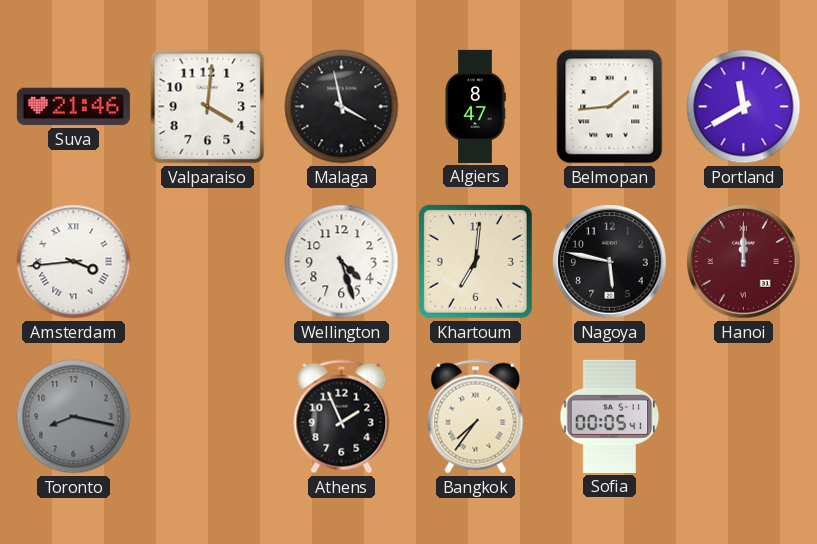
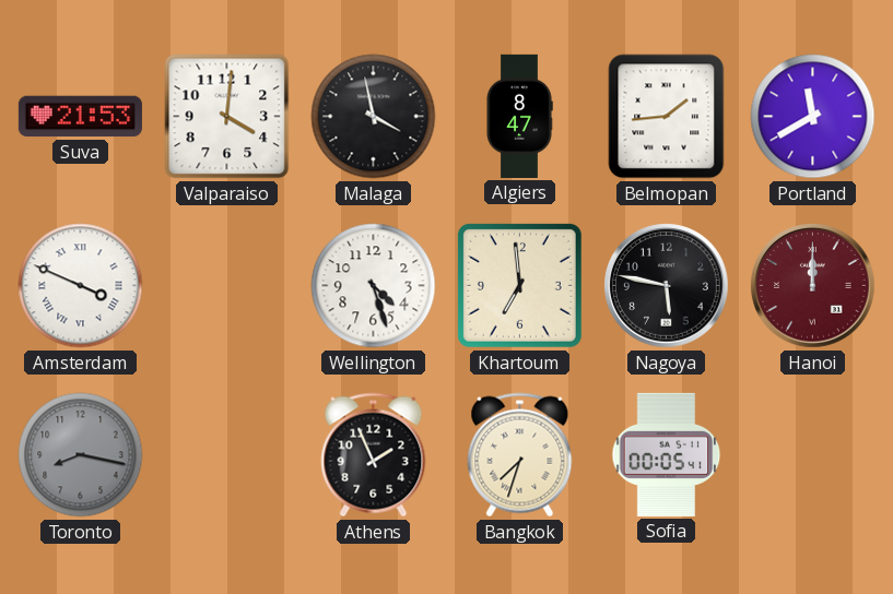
Suva: 21:46 -> 21:53
Amsterdam: 3:44 -> 3:49
Khartoum: 7:01 -> 6:59
Bangkok: 7:36 -> 7:33
